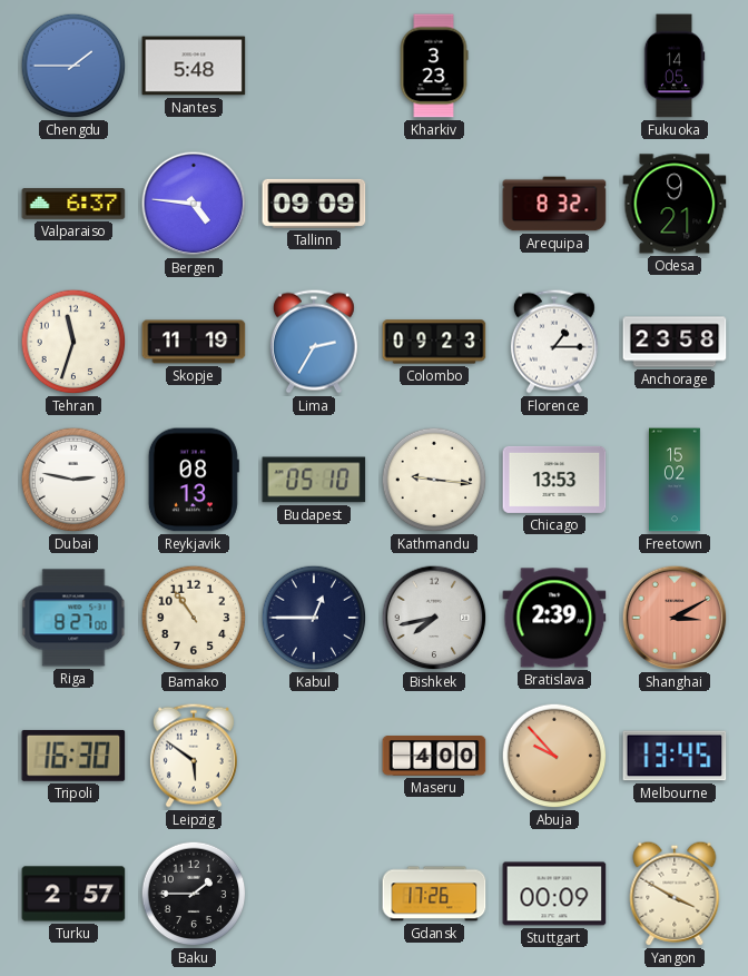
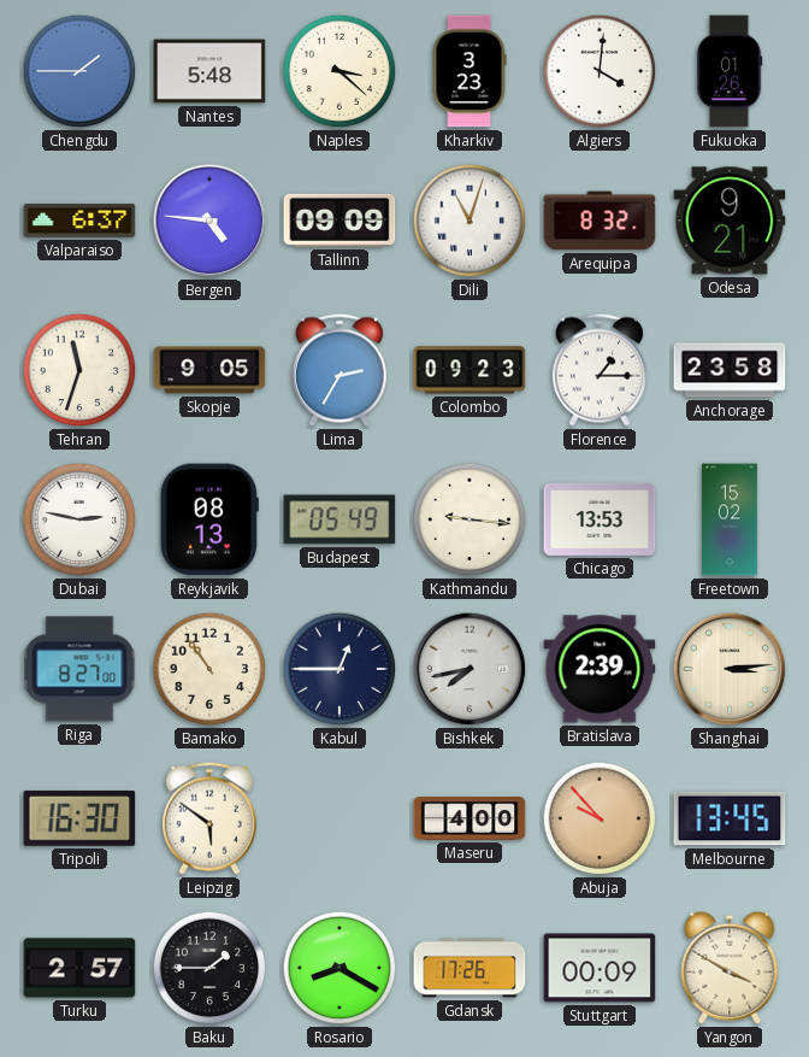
Naples: none -> 3:22
Algiers: none -> 4:01
Fukuoka: 14:05 -> 01:26
Dili: none -> 11:03
Skopje: 11:19 -> 9:05
Budapest: 05:10 -> 05:49
Shanghai: 3:10 -> 3:14
Shanghai dial: salmon -> cream
Rosario: none -> 8:20
